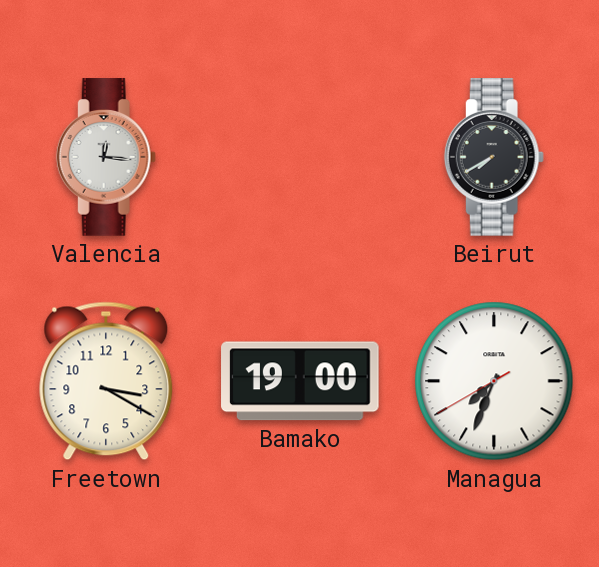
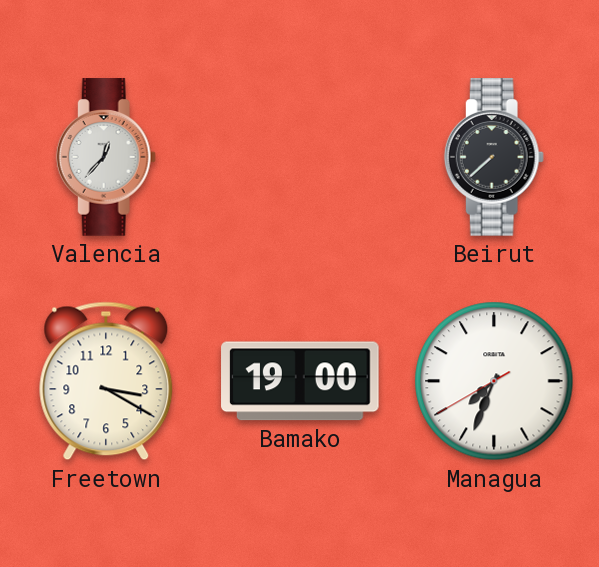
Valencia: 12:16 -> 12:37
Beirut: 7:40 -> 7:38
